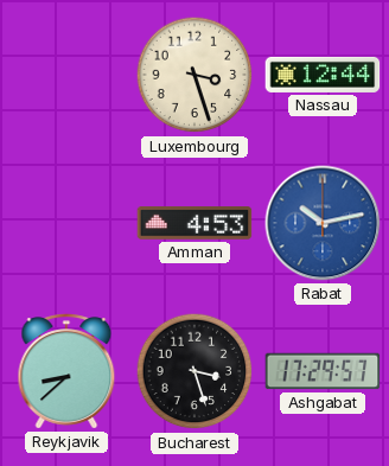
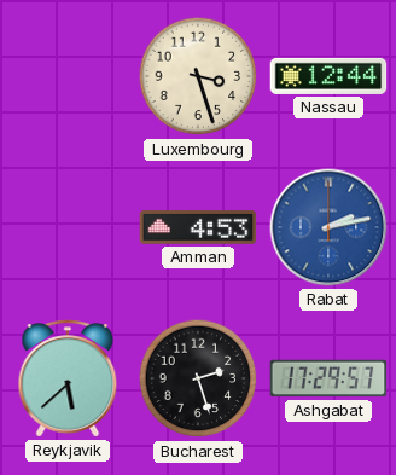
Rabat: 10:13 -> 2:13
Reykjavik: 8:38 -> 5:38
Bucharest: 3:27 -> 2:27
